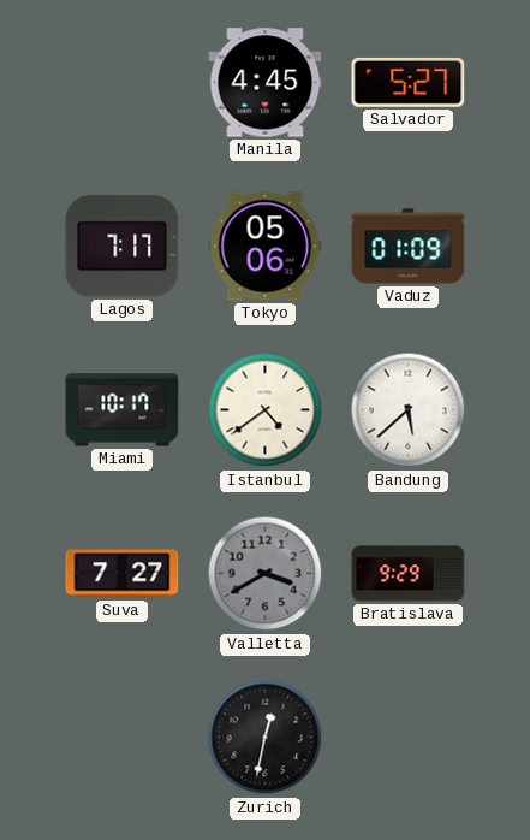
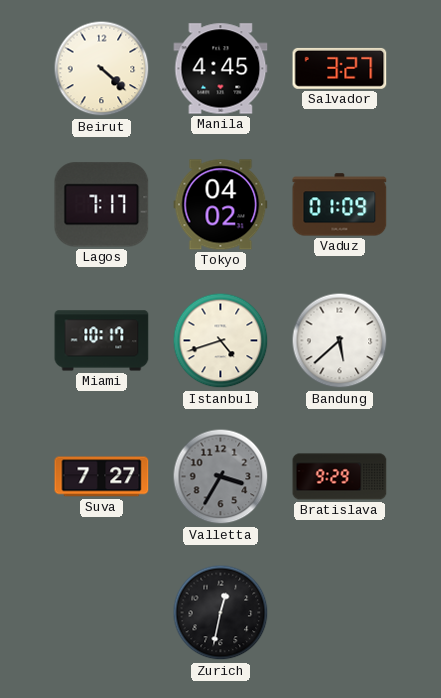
Beirut: none -> 4:22
Salvador: 5:27 -> 3:27
Tokyo: 05:06 -> 04:02
Istanbul: 4:39 -> 4:42
Valletta: 3:40 -> 3:35
